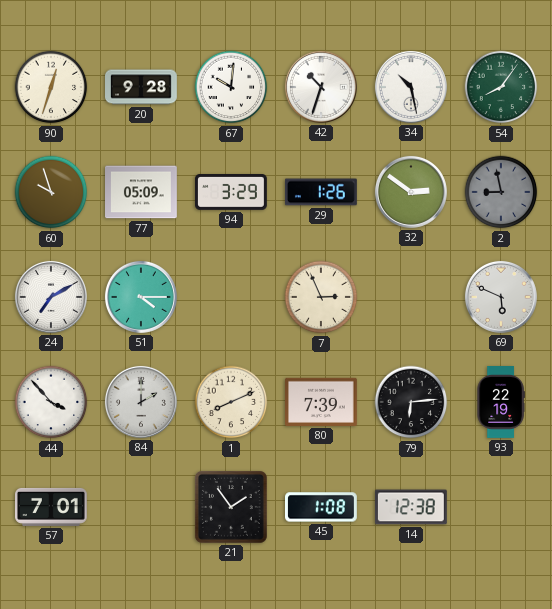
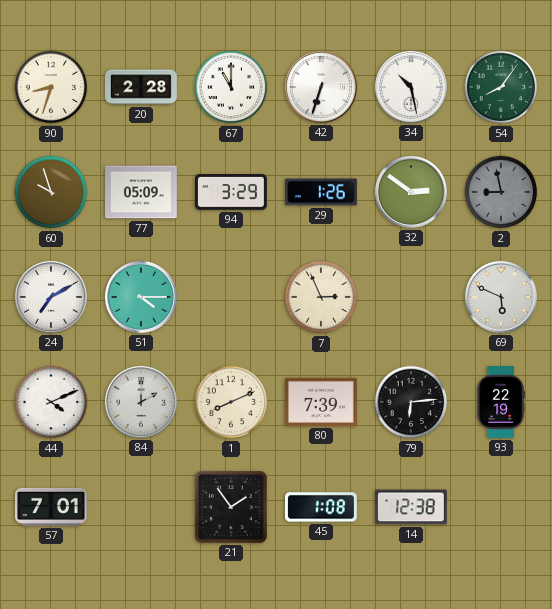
90: 12:33 -> 8:33
20: 9:28 -> 2:28
67: 10:01 -> 11:00
42: 10:33 -> 6:33
44: 3:53 -> 4:11
